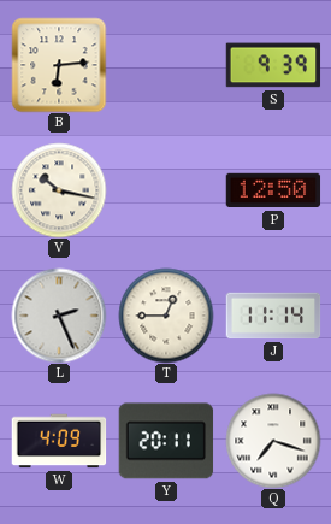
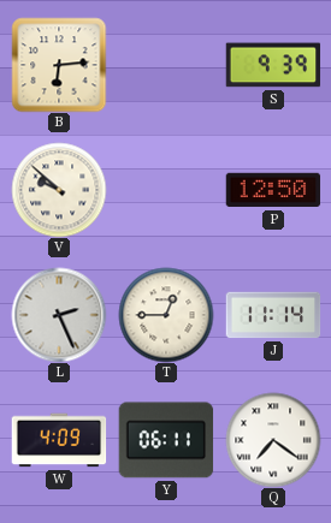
V: 10:17 -> 9:52
Y: 20:11 -> 06:11
Q: 7:18 -> 7:21
